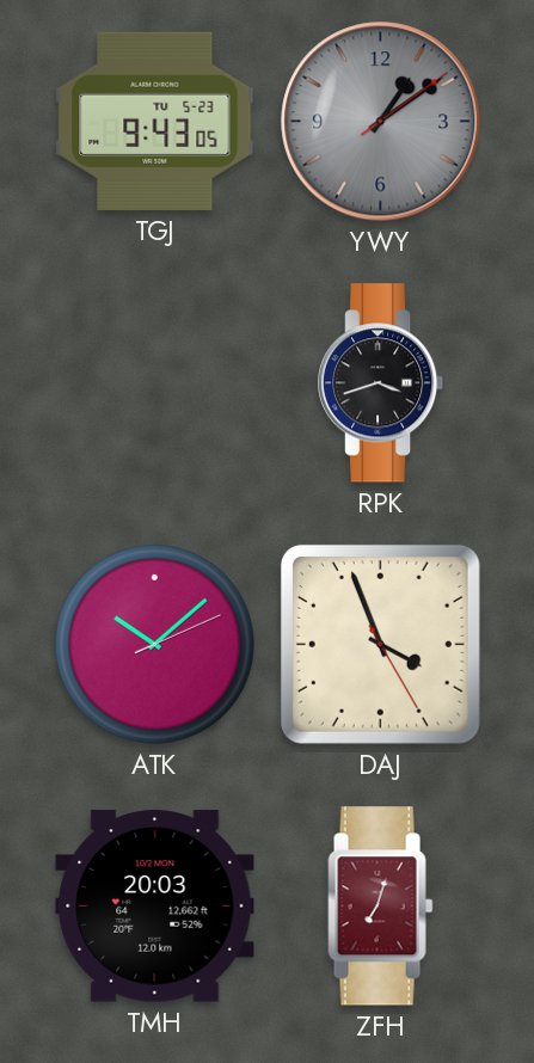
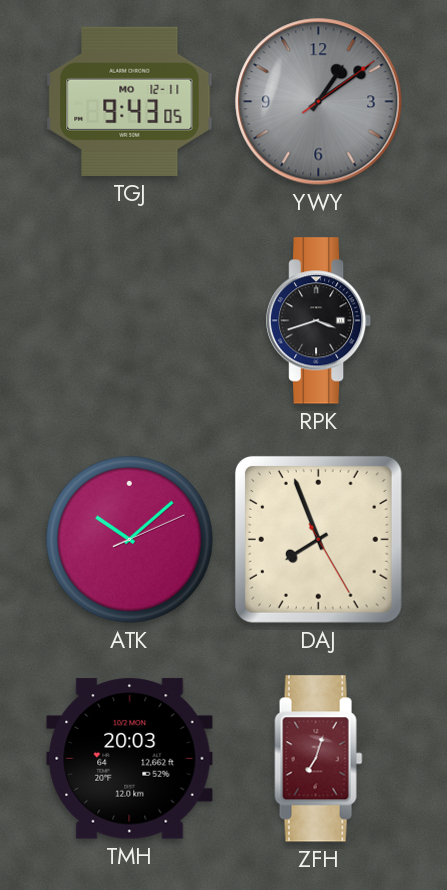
TGJ date: TU 5-23 -> MO 12-11
DAJ: 3:56 -> 7:56
